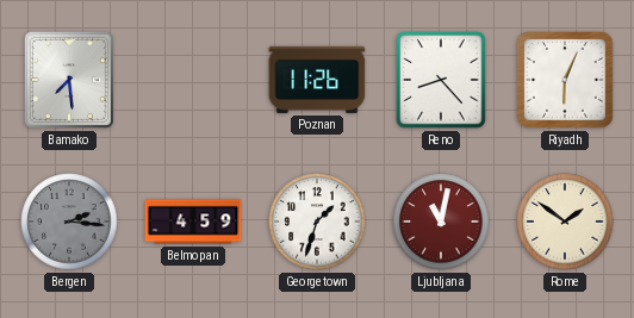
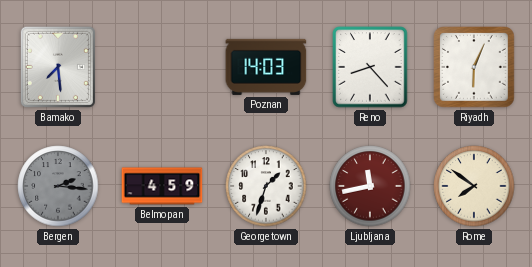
Poznan: 11:26 -> 14:03
Ljubljana: 11:02 -> 11:43
Rome: 1:51 -> 7:51
